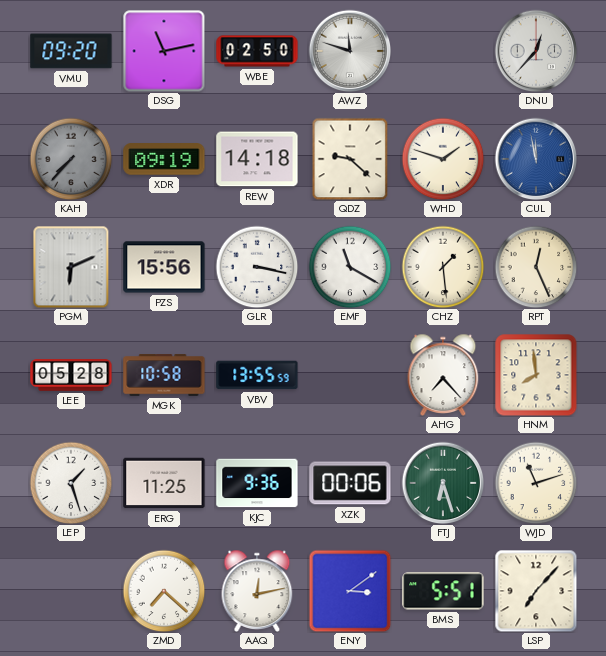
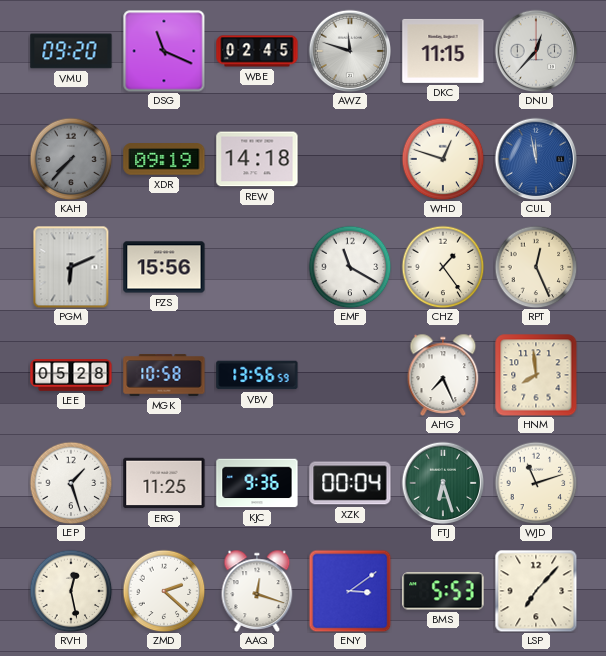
DSG: 11:13 -> 11:19
WBE: 02:50 -> 02:45
DKC: none -> 11:15
QDZ: 9:22 -> none
WHD: 1:48 -> 12:48
GLR: 3:17 -> none
CHZ: 1:29 -> 1:24
VBV: 13:55 -> 13:56
AHG: 7:23 -> 7:26
XZK: 00:06 -> 00:04
RVH: none -> 12:28
ZMD: 7:22 -> 2:22
AAQ: 12:13 -> 12:18
BMS: 5:51 -> 5:53
